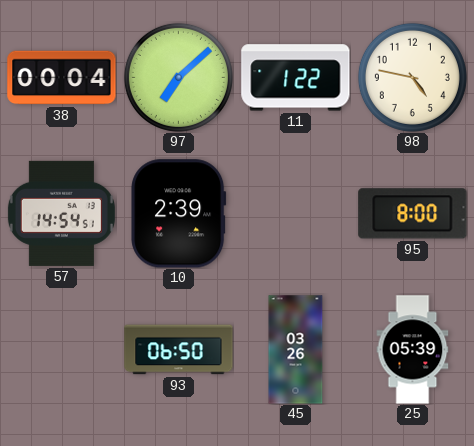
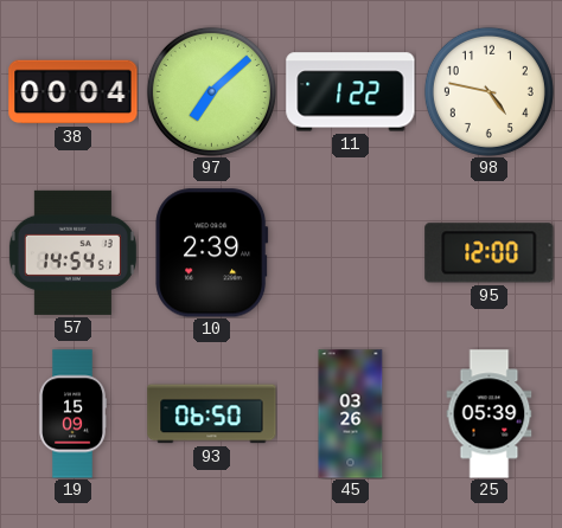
95: 8:00 -> 12:00
19: none -> 15:09
